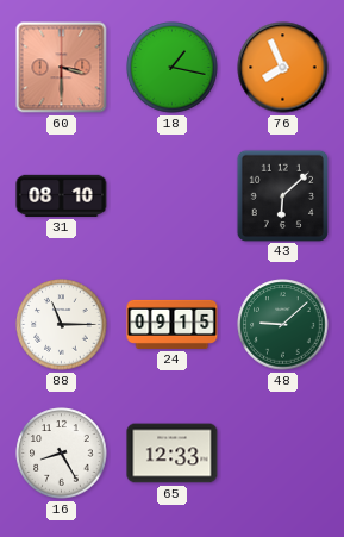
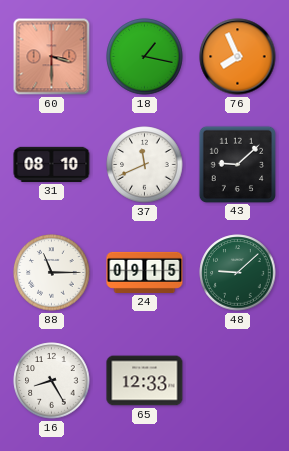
37: none -> 11:41
43: 6:08 -> 9:08
